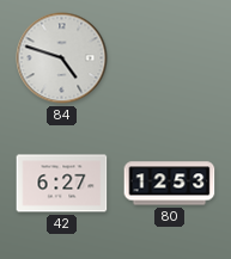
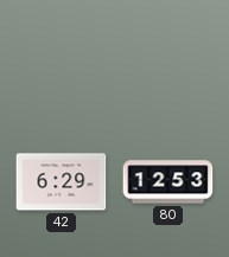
84: 4:48 -> none
42: 6:27 -> 6:29
